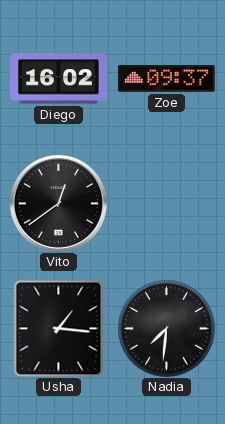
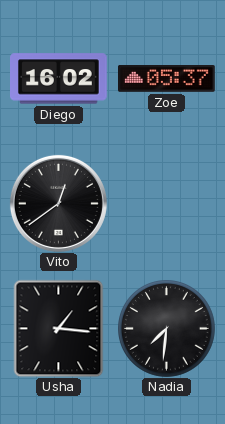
Zoe: 09:37 -> 05:37
